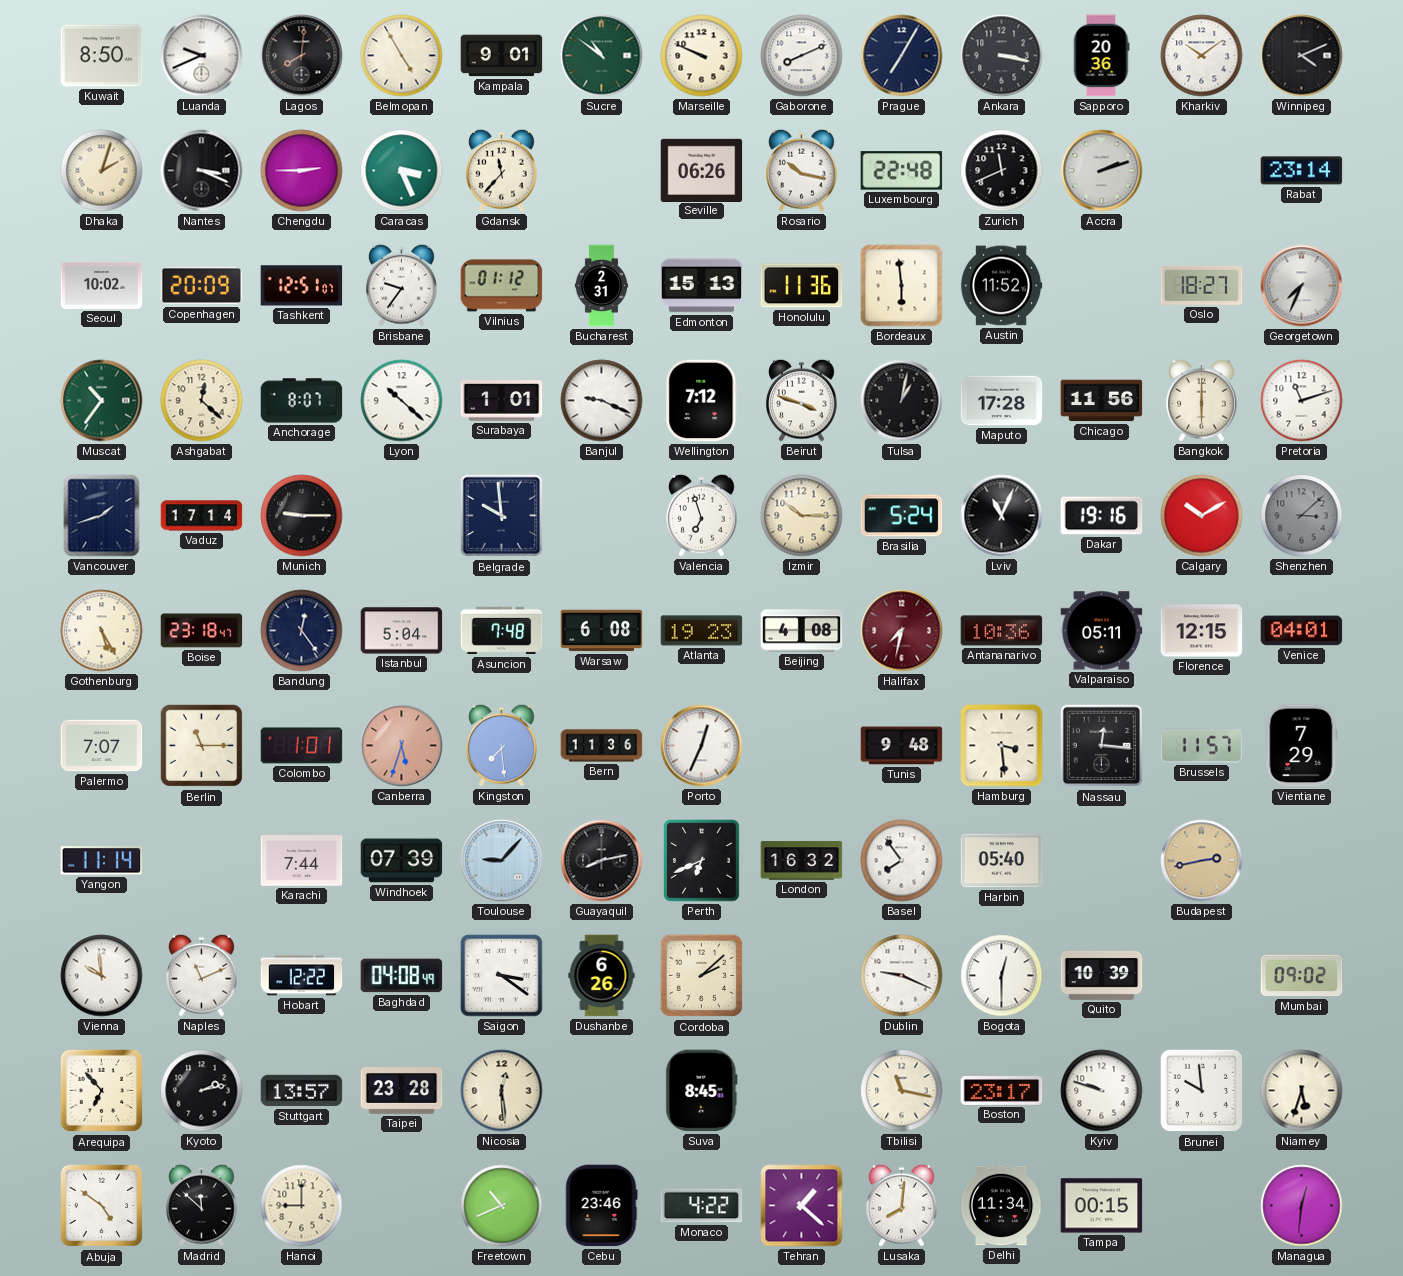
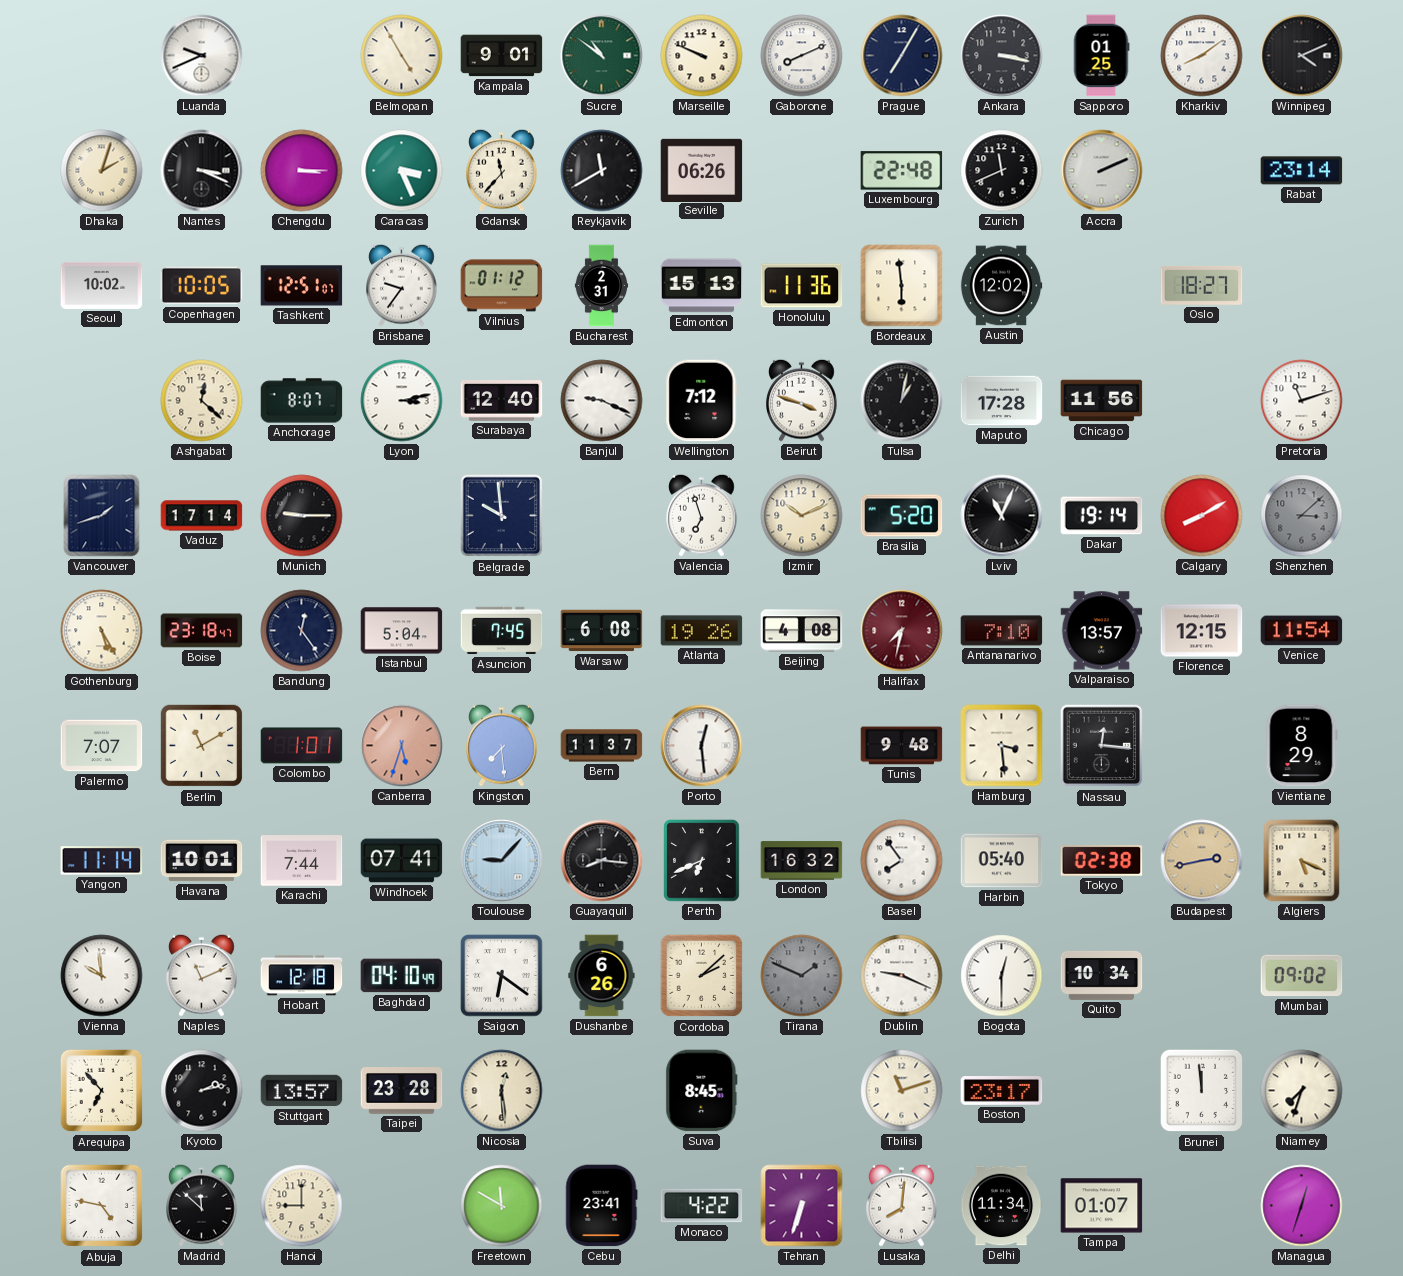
Kuwait: 8:50 -> none
Lagos: 8:01 -> none
Sapporo: 20:36 -> 01:25
Kharkiv: 10:09 -> 8:09
Chengdu: 2:45 -> 3:15
Reykjavik: none -> 11:40
Rosario: 10:17 -> none
Accra: 2:12 -> 2:11
Copenhagen: 20:09 -> 10:05
Austin: 11:52 -> 12:02
Georgetown: 7:34 -> none
Muscat: 10:36 -> none
Lyon: 10:22 -> 3:13
Surabaya: 1:01 -> 12:40
Bangkok: 6:00 -> none
Izmir: 10:15 -> 10:11
Brasilia: 5:24 -> 5:20
Dakar: 19:16 -> 19:14
Calgary: 10:10 -> 8:10
Asuncion: 7:48 -> 7:45
Atlanta: 19:23 -> 19:26
Antananarivo: 10:36 -> 7:10
Valparaiso: 05:11 -> 13:57
Venice: 04:01 -> 11:54
Berlin: 11:15 -> 11:10
Bern: 11:36 -> 11:37
Porto: 12:34 -> 12:29
Brussels: 11:57 -> none
Vientiane: 7:29 -> 8:29
Havana: none -> 10:01
Windhoek: 07:39 -> 07:41
Guayaquil: 8:13 -> 8:16
Tokyo: none -> 02:38
Algiers: none -> 5:19
Hobart: 12:22 -> 12:18
Baghdad: 04:08 -> 04:10
Saigon: 3:21 -> 6:21
Tirana: none -> 1:49
Quito: 10:39 -> 10:34
Tbilisi: 11:17 -> 11:12
Kyiv: 9:48 -> none
Brunei: 9:59 -> 11:59
Niamey: 5:33 -> 7:33
Abuja: 4:51 -> 4:47
Freetown: 10:41 -> 11:50
Cebu: 23:46 -> 23:41
Tehran: 1:22 -> 6:33
Tampa: 00:15 -> 01:07
Managua: 12:31 -> 12:33
